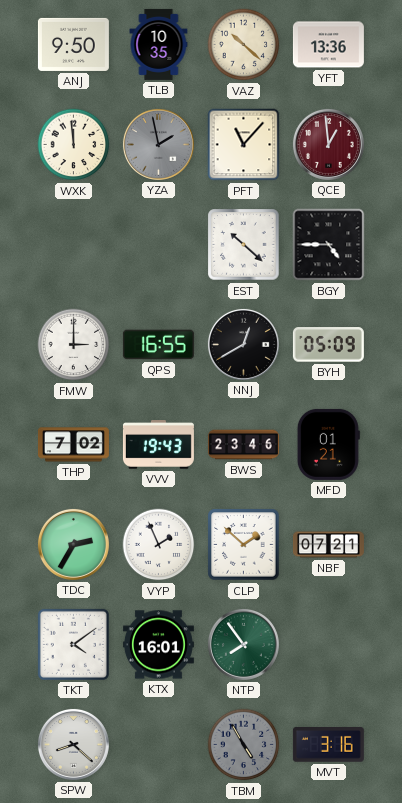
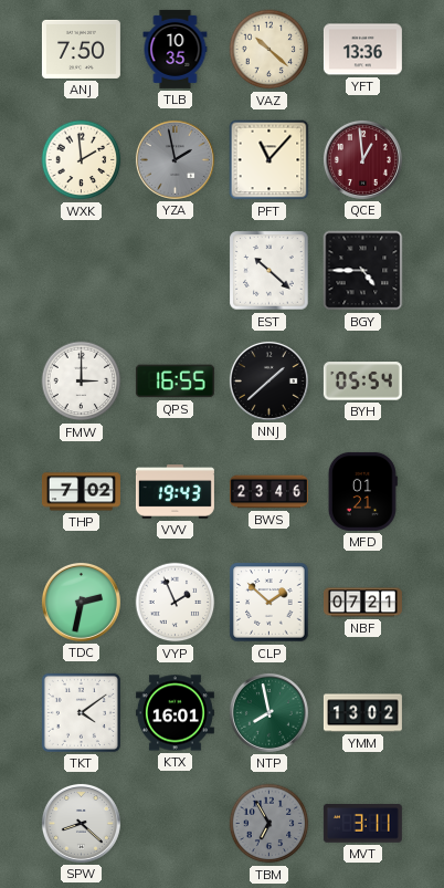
ANJ: 9:50 -> 7:50
WXK: 11:59 -> 1:59
NNJ: 12:40 -> 1:38
BYH: 05:09 -> 05:54
TDC: 2:35 -> 2:32
NTP: 7:54 -> 7:58
YMM: none -> 13:02
TBM: 4:55 -> 6:55
MVT: 3:16 -> 3:11
